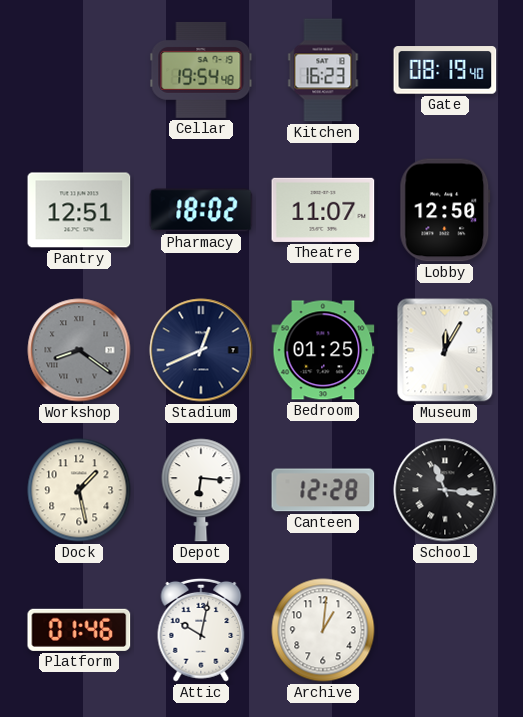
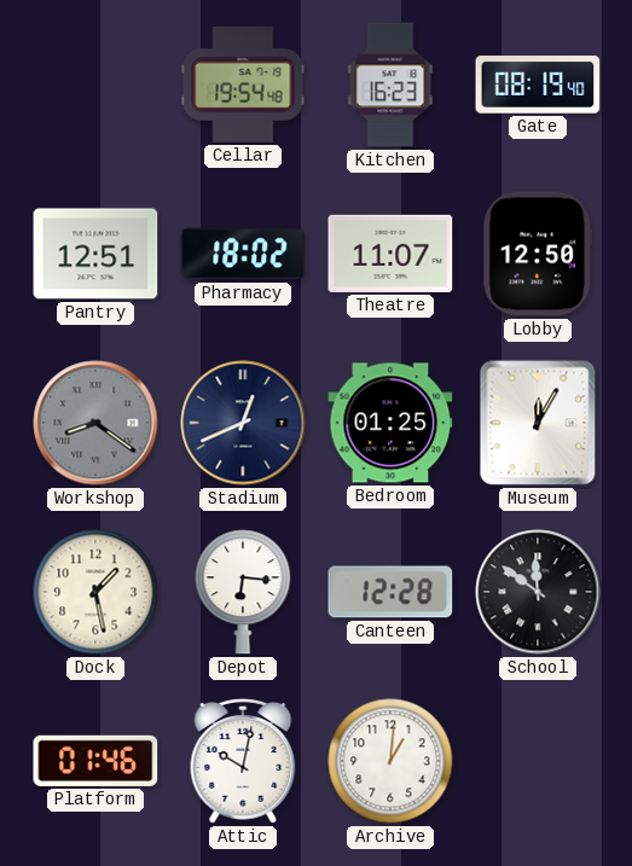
School: 11:16 -> 11:51
